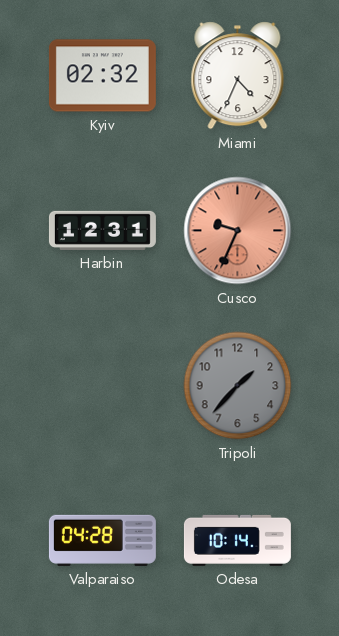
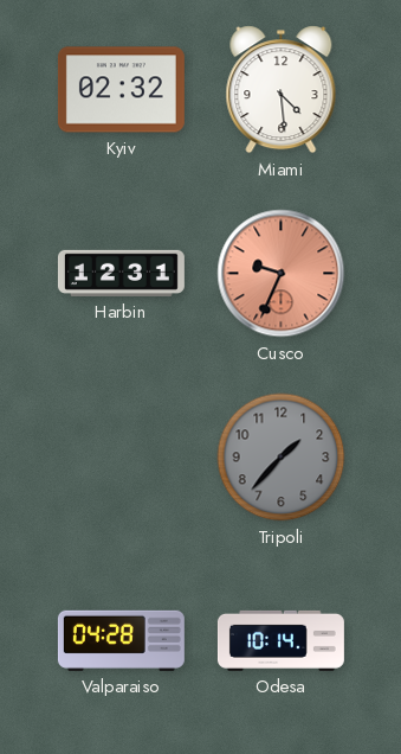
Miami: 4:34 -> 4:29
